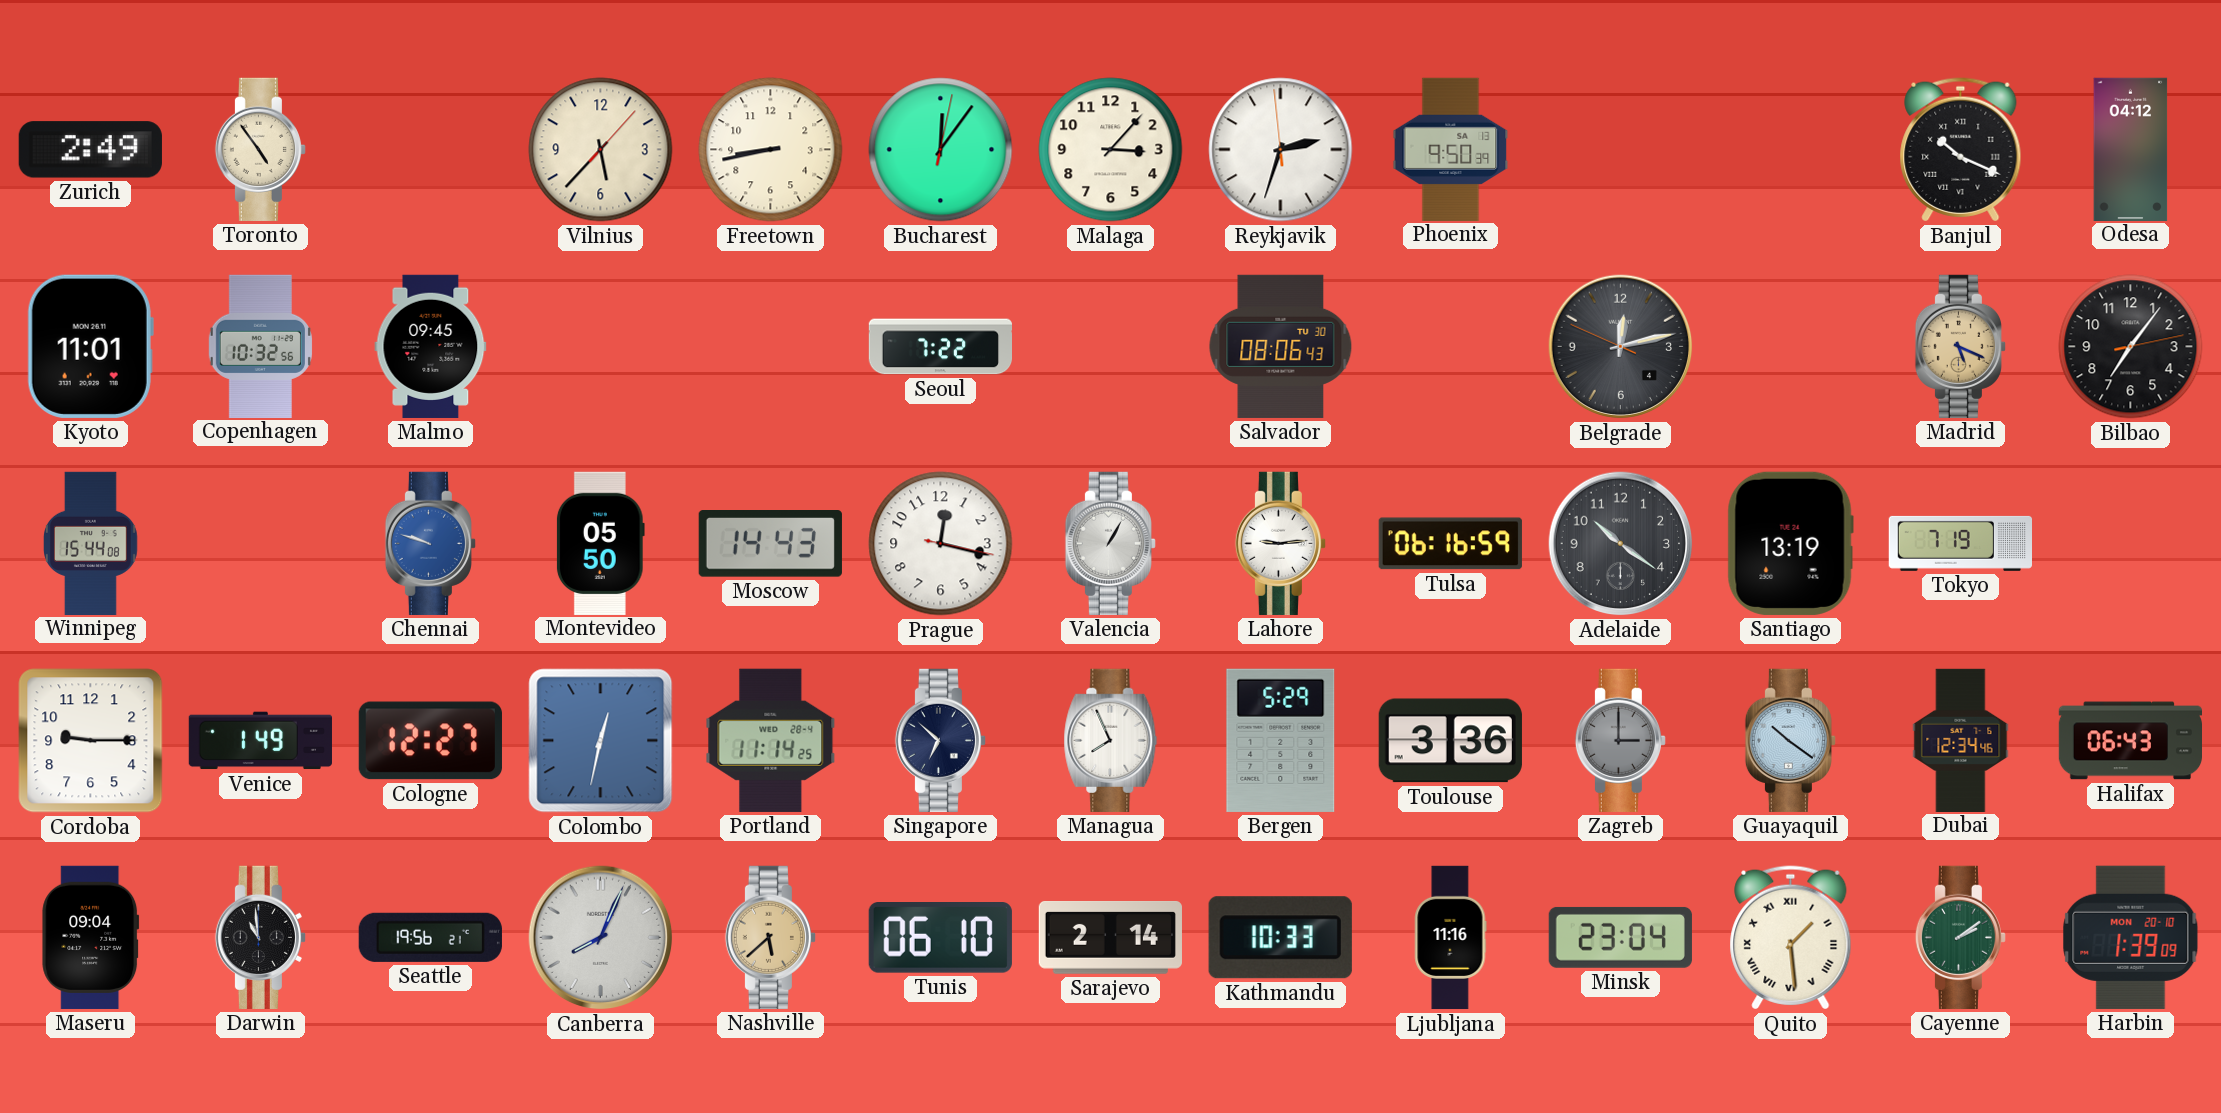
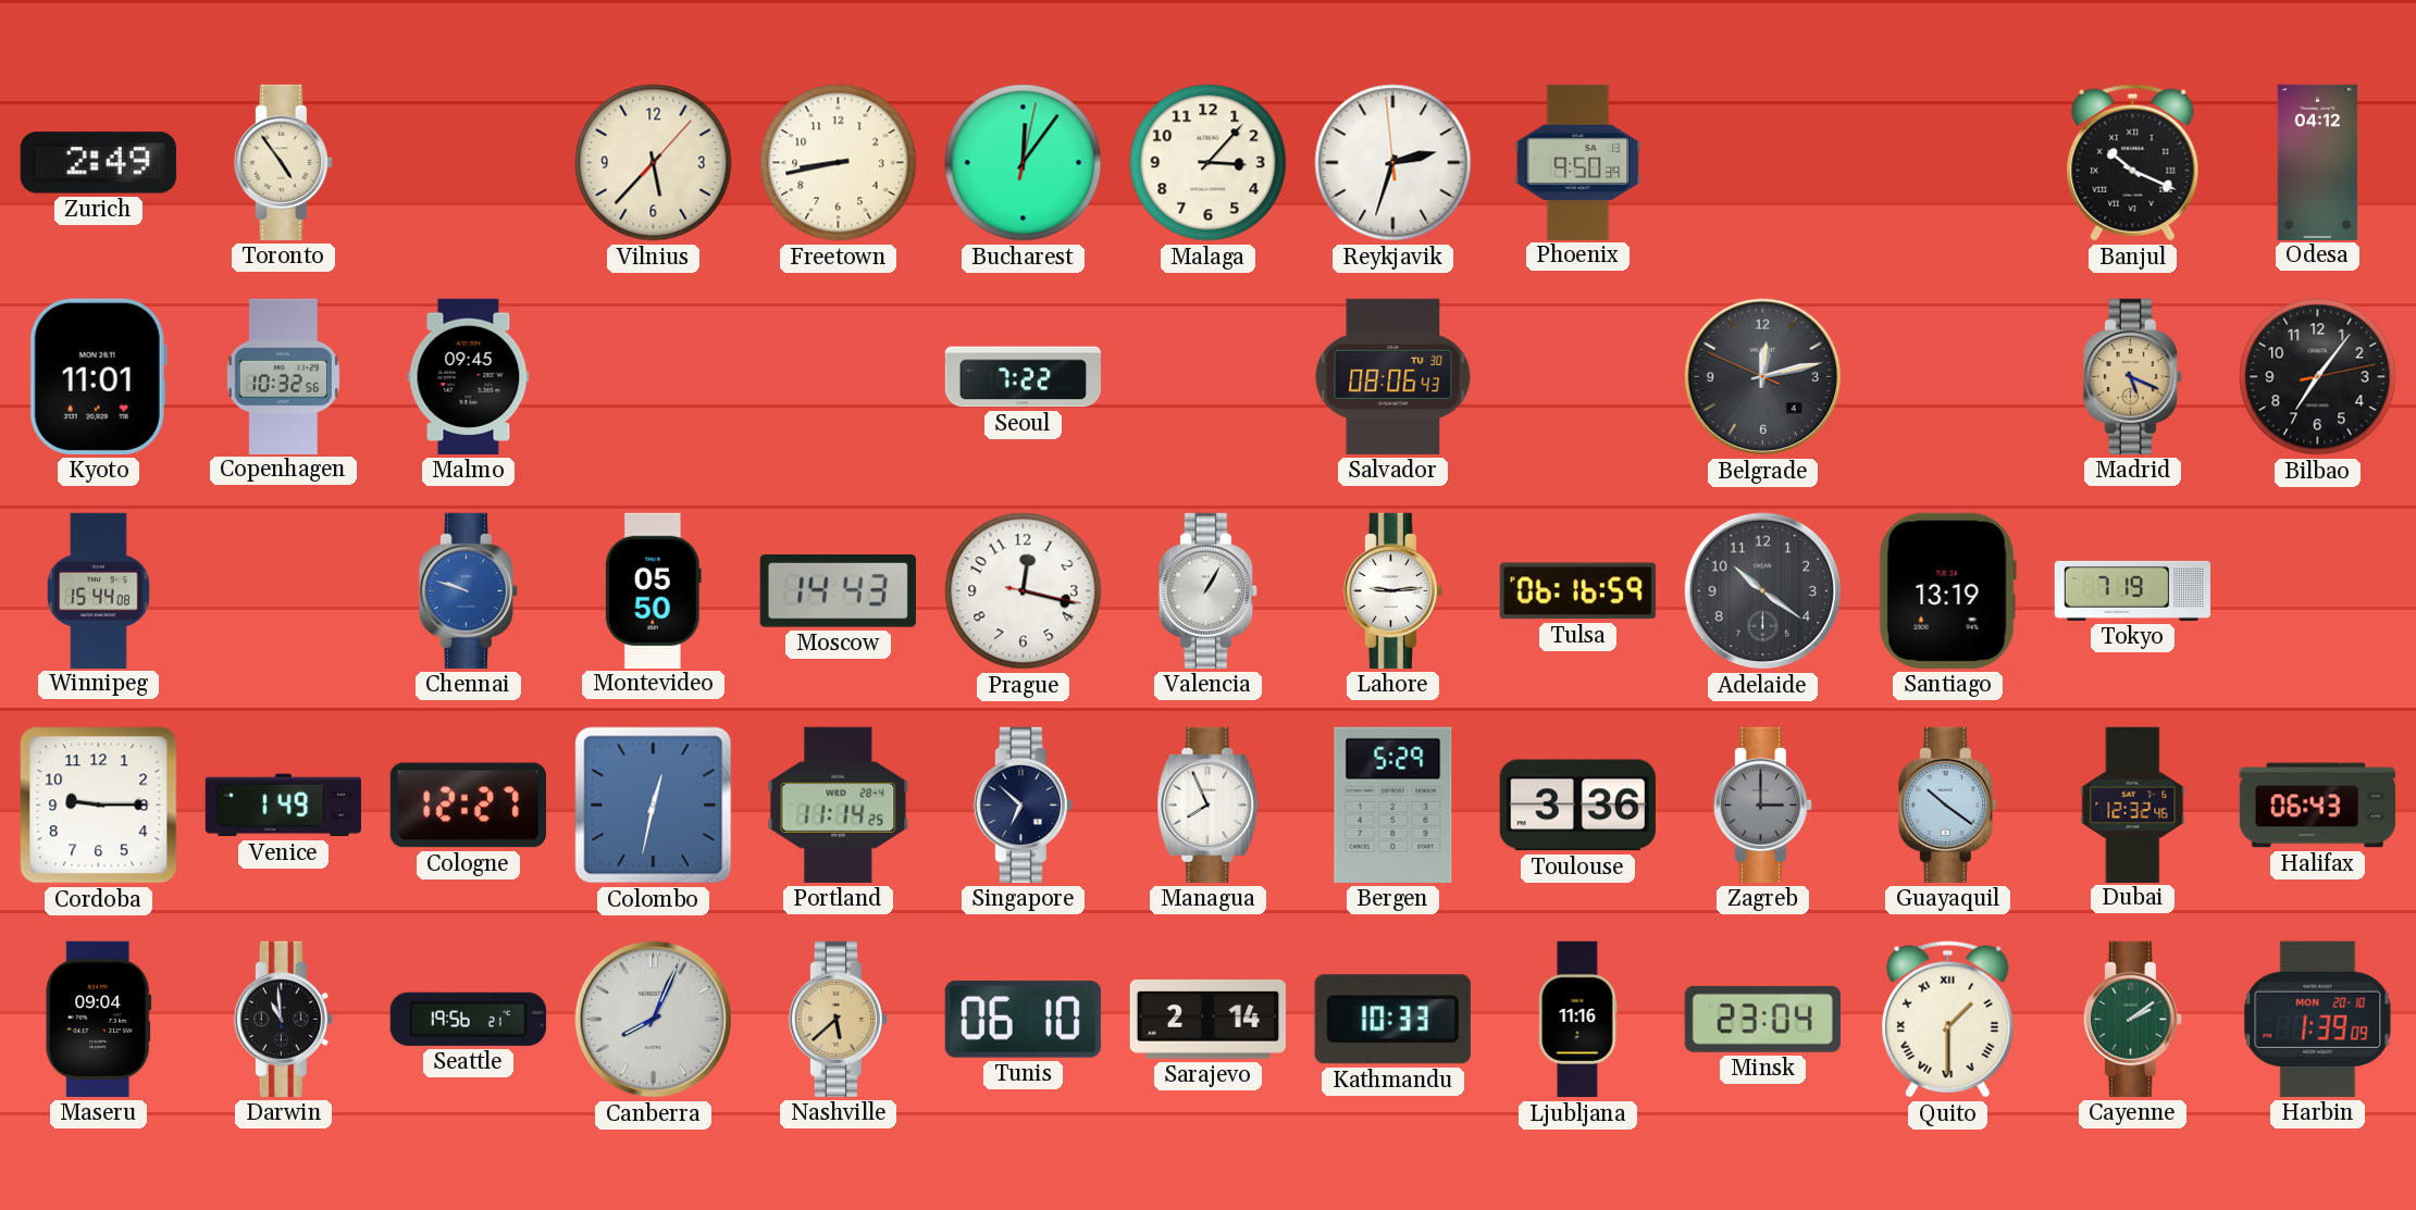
Dubai: 12:34 -> 12:32
Quito: 1:29 -> 1:30
